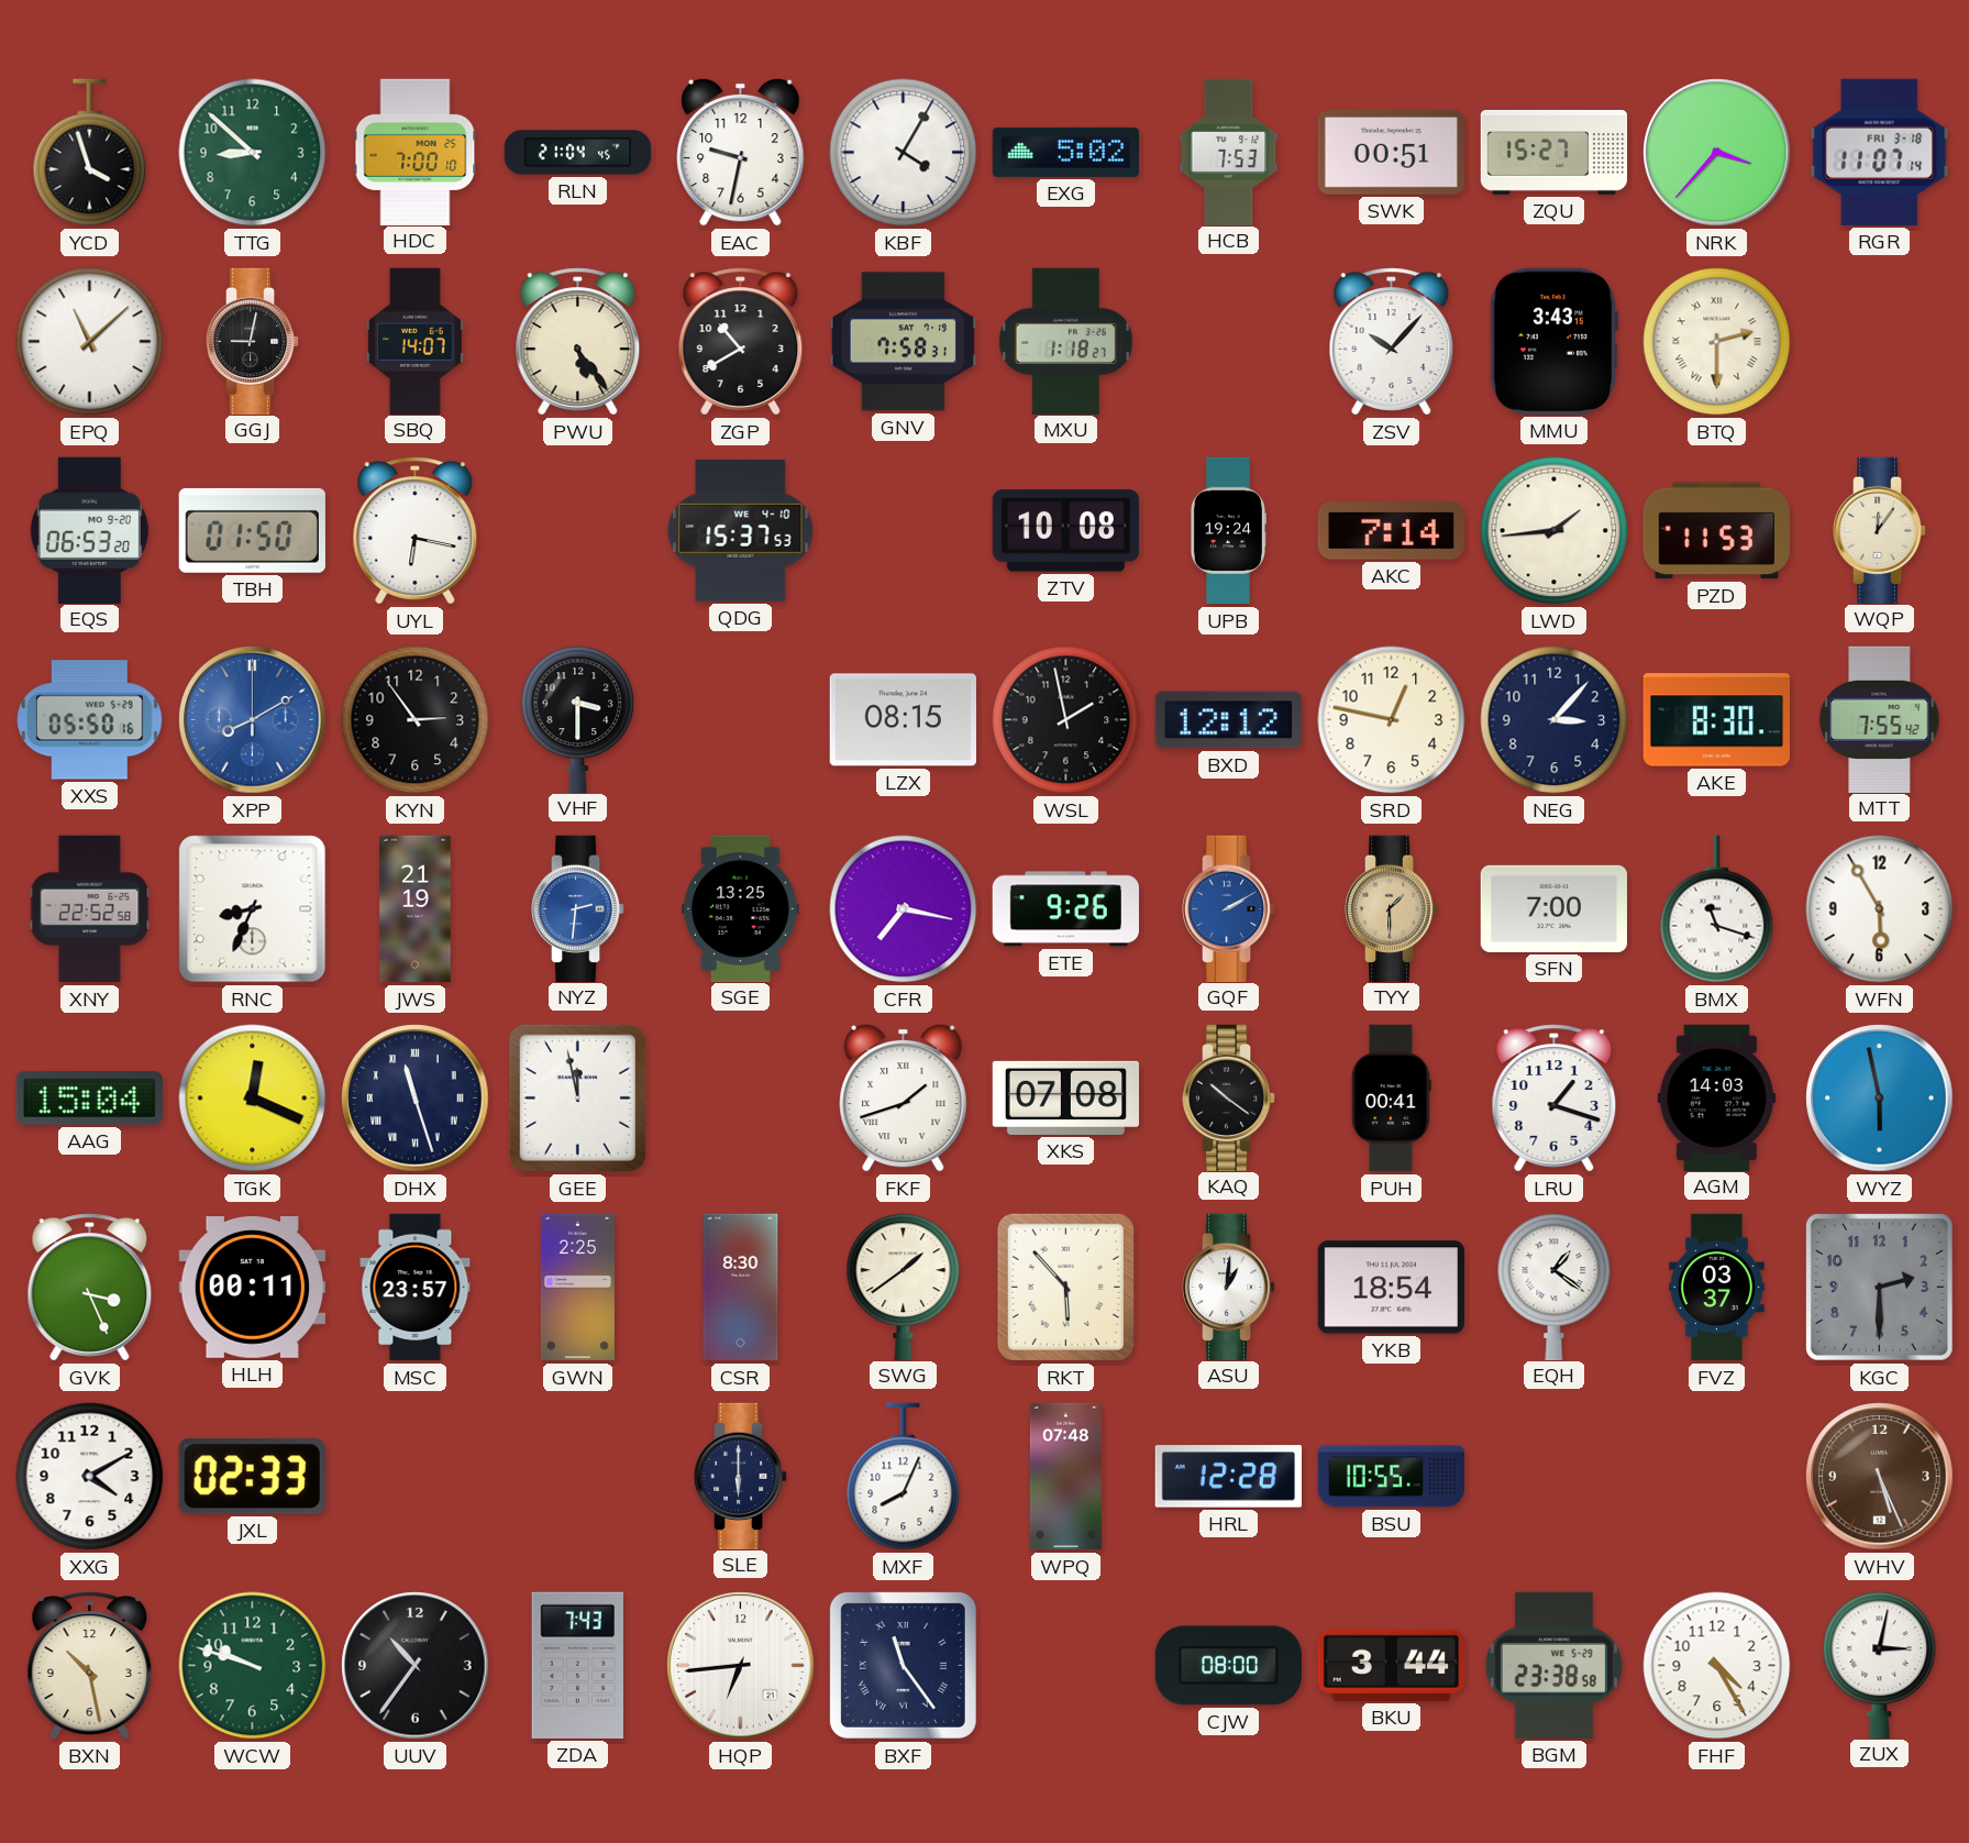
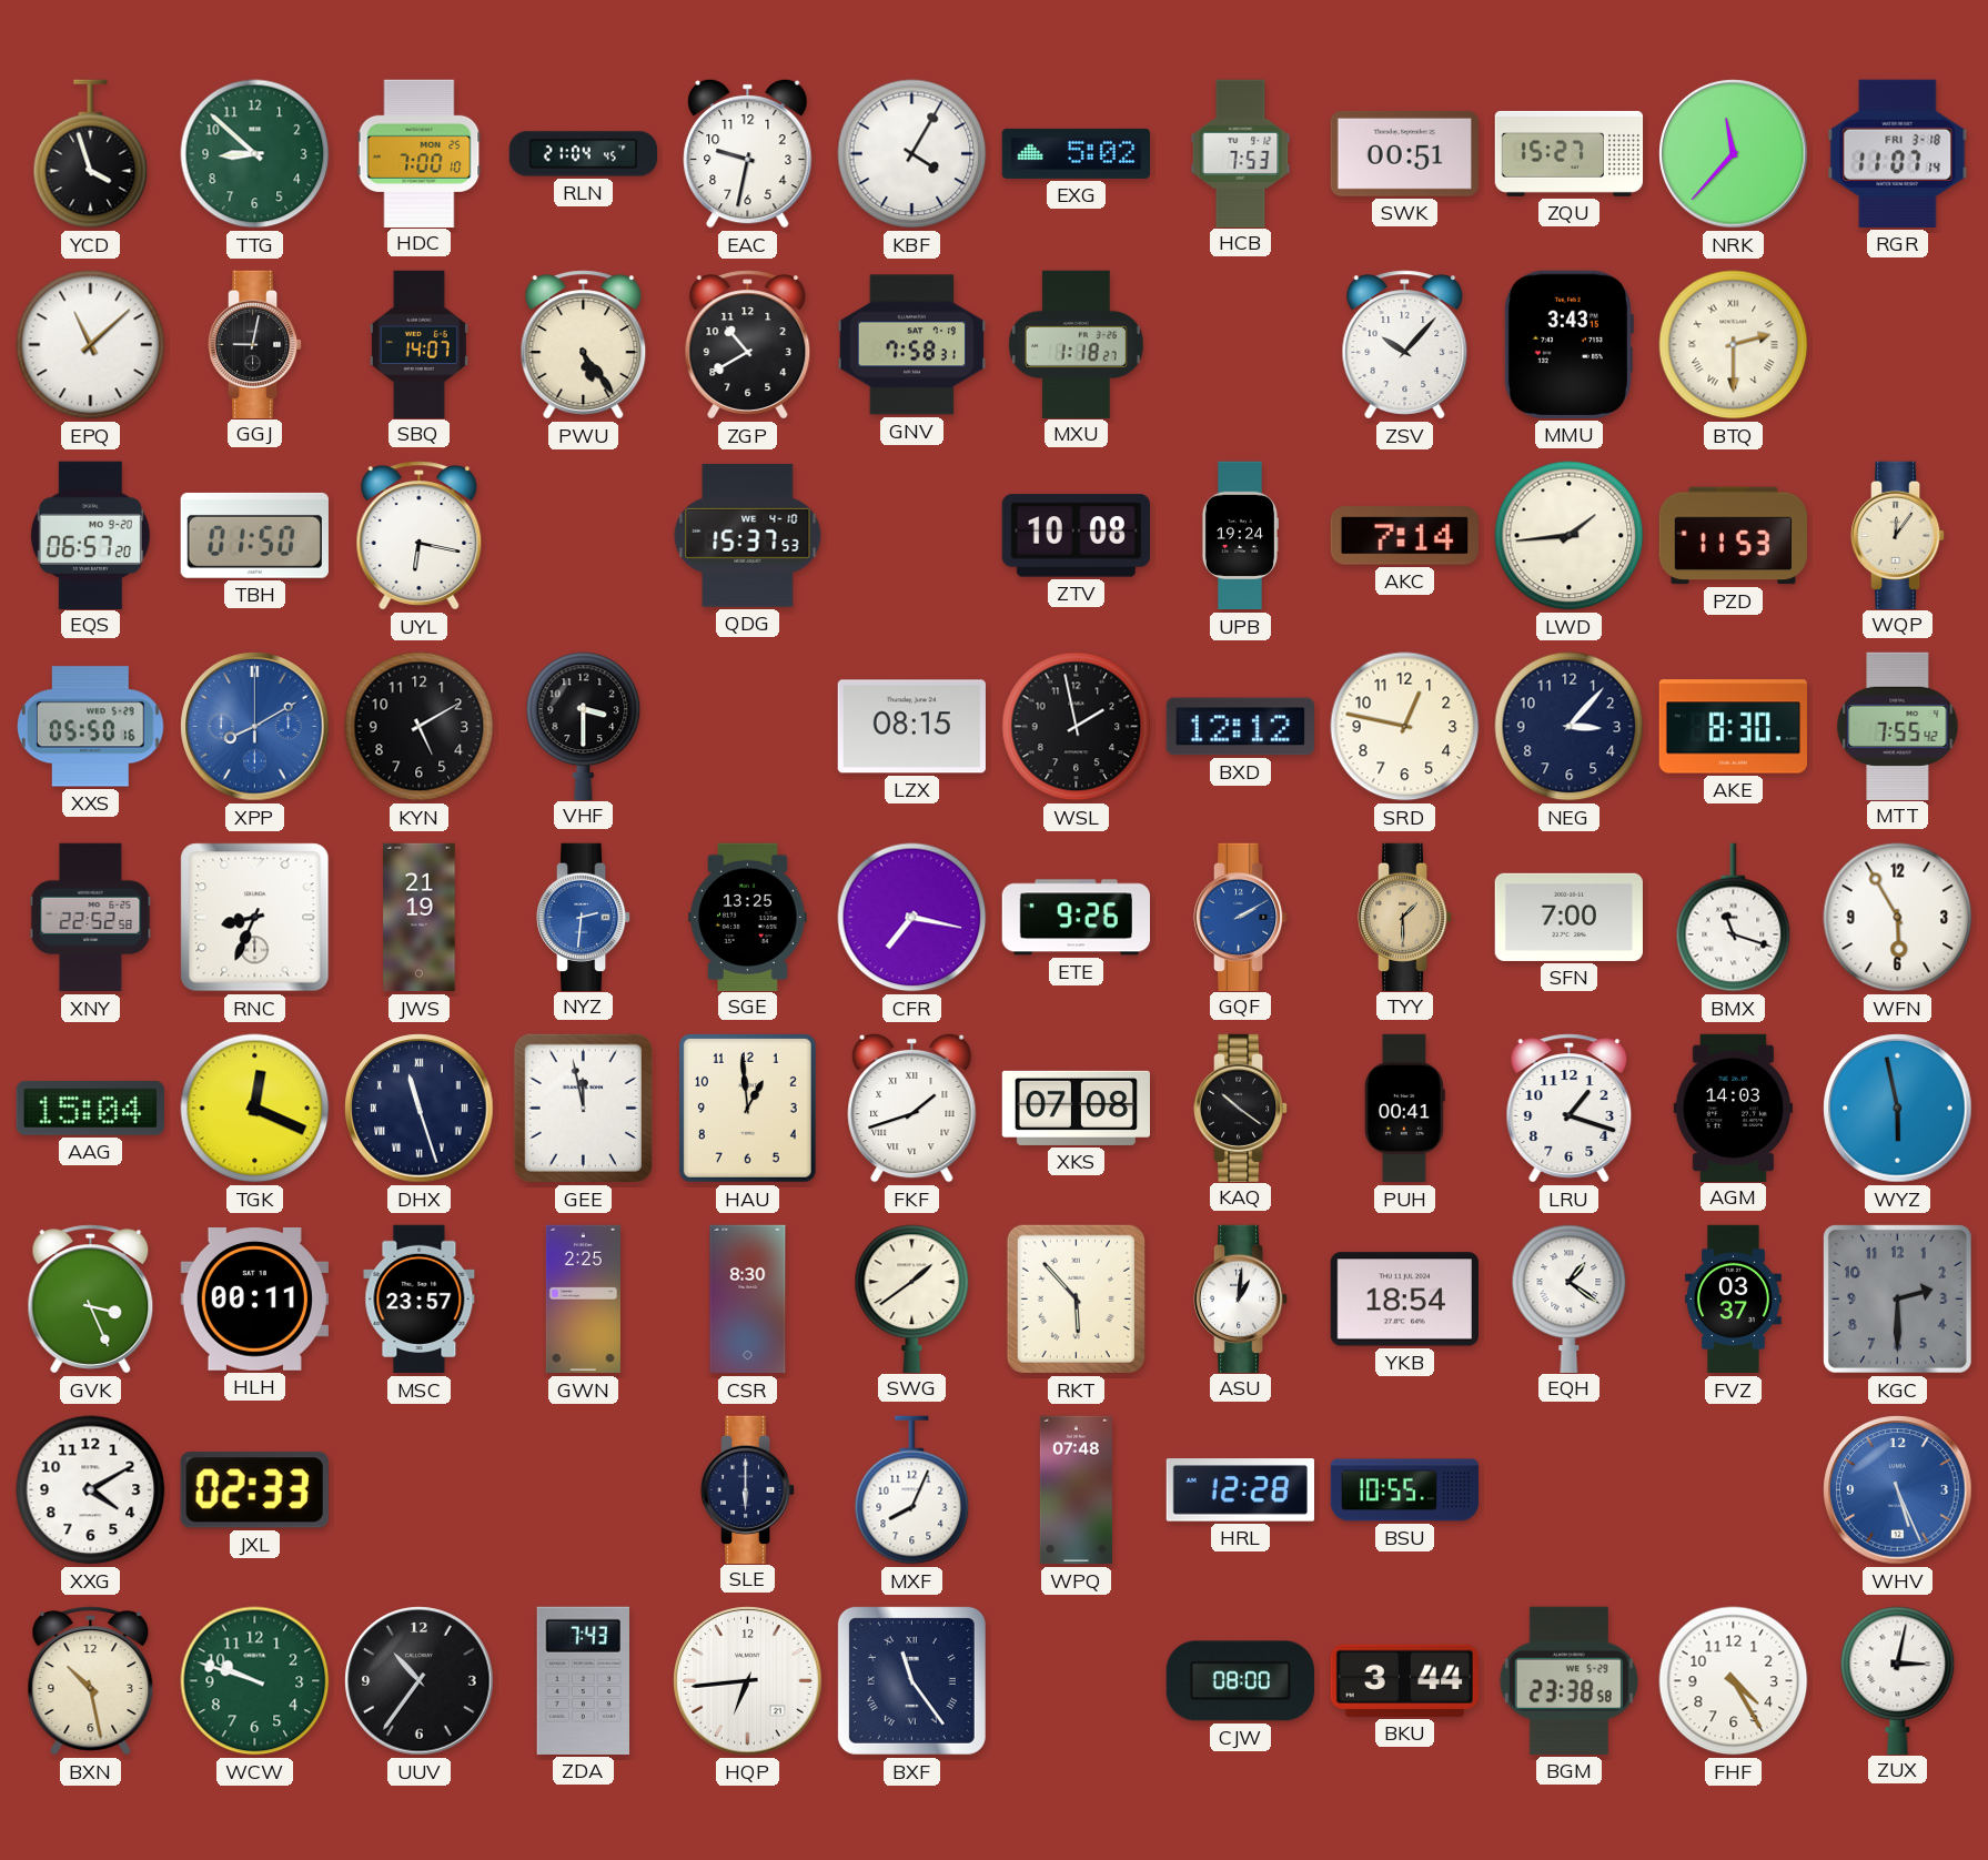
NRK: 3:37 -> 11:37
EQS: 06:53 -> 06:57
KYN: 2:54 -> 5:10
HAU: none -> 12:59
WHV dial: brown -> blue
